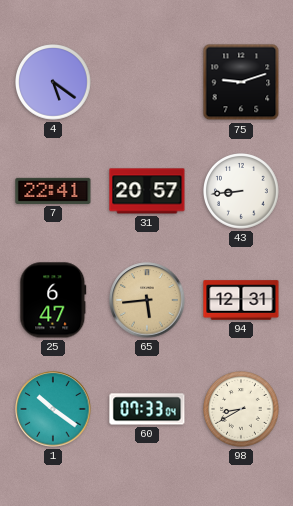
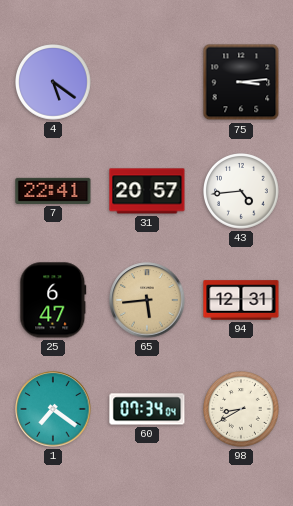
75: 9:12 -> 3:14
43: 8:44 -> 4:44
1: 10:21 -> 7:21
60: 07:33 -> 07:34
